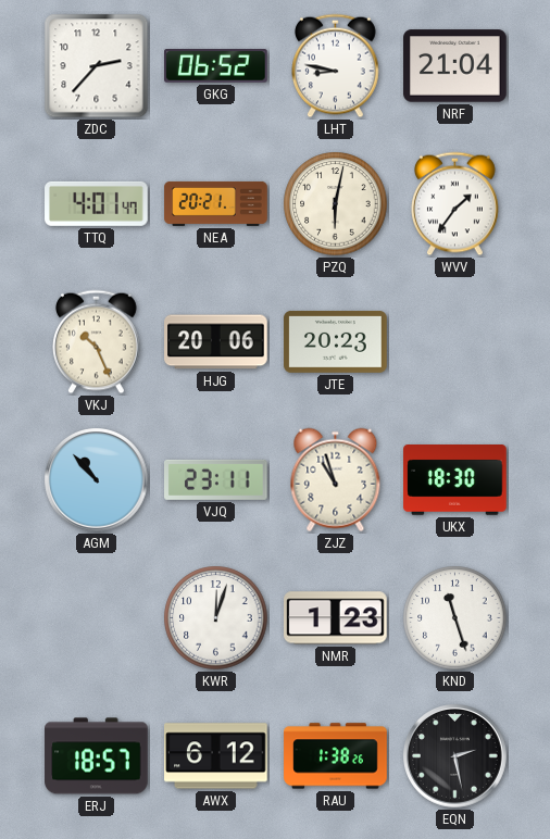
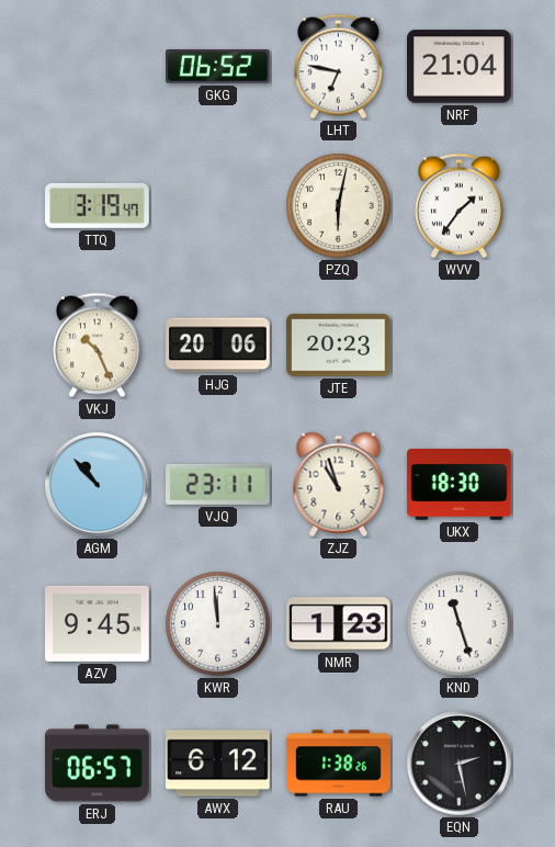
ZDC: 2:37 -> none
LHT: 8:47 -> 6:47
TTQ: 4:01 -> 3:19
NEA: 20:21 -> none
AZV: none -> 9:45
KWR: 12:03 -> 11:59
ERJ: 18:57 -> 06:57
